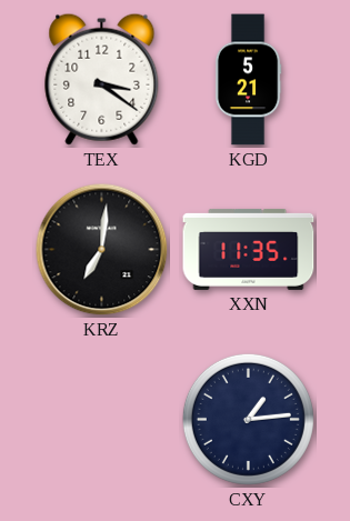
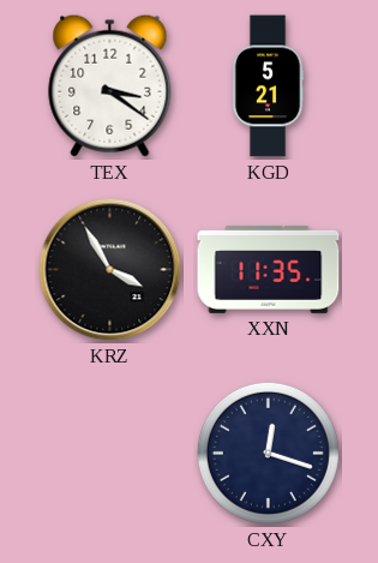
KRZ: 7:01 -> 3:55
CXY: 1:14 -> 12:18
